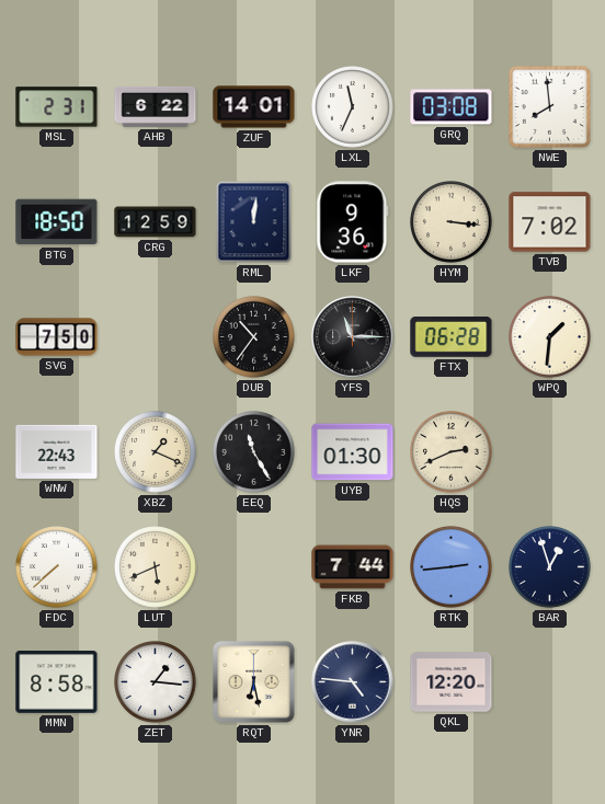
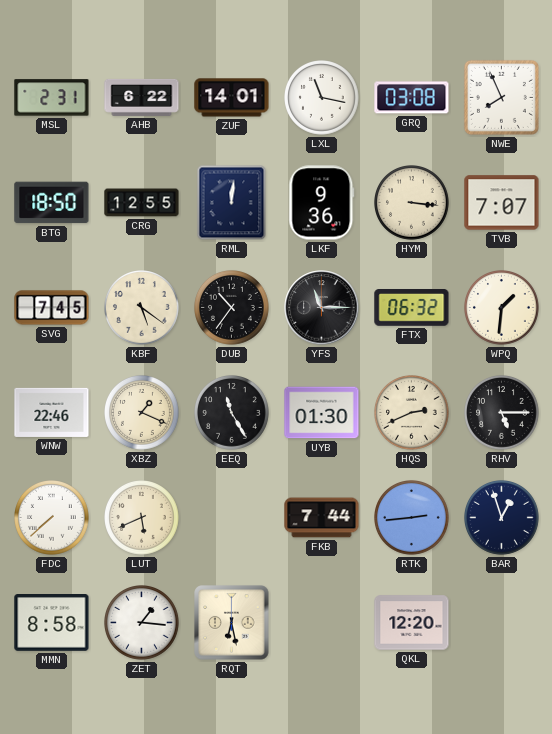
LXL: 11:34 -> 11:17
NWE: 7:59 -> 7:56
CRG: 12:59 -> 12:55
TVB: 7:02 -> 7:07
SVG: 7:50 -> 7:45
KBF: none -> 5:21
FTX: 06:28 -> 06:32
WNW: 22:43 -> 22:46
RHV: none -> 5:15
YNR: 4:46 -> none
